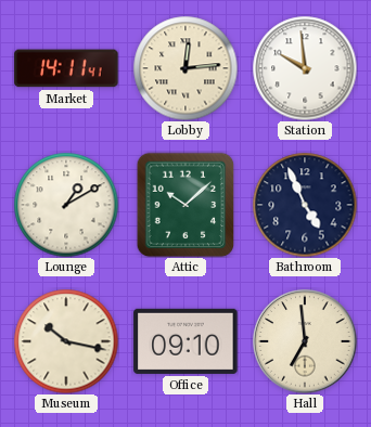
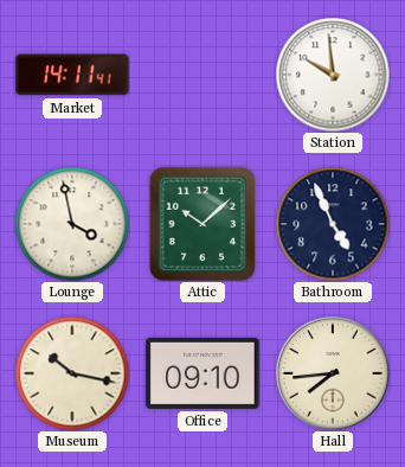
Lobby: 12:14 -> none
Lounge: 1:10 -> 3:58
Hall: 6:59 -> 7:44
